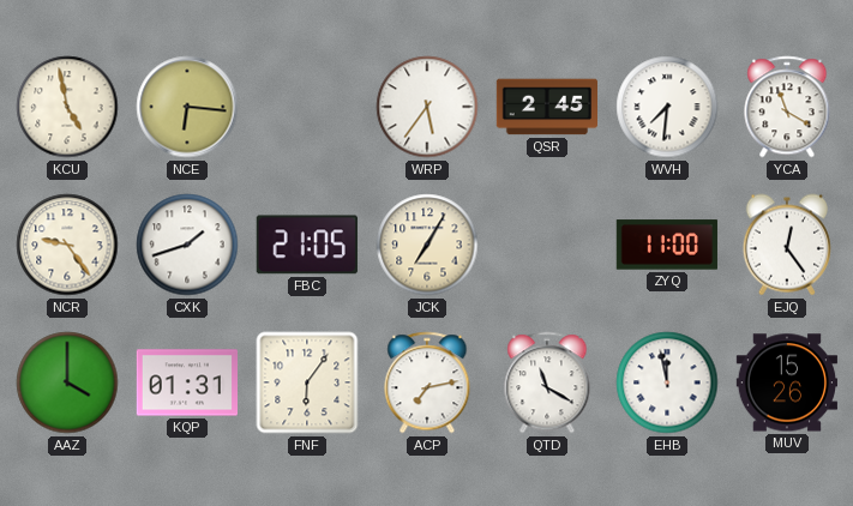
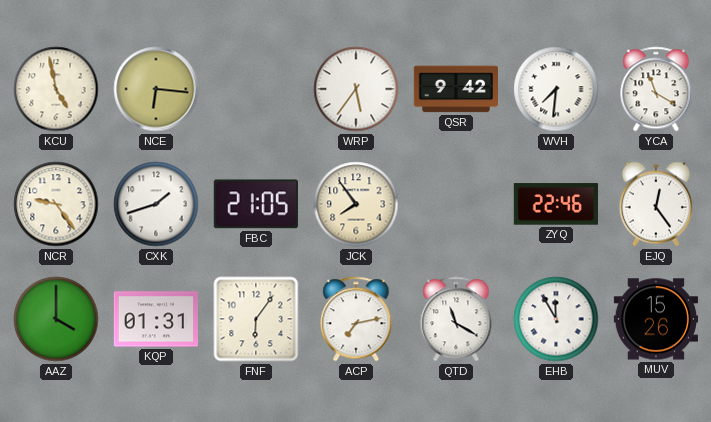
QSR: 2:45 -> 9:42
JCK: 7:05 -> 7:54
ZYQ: 11:00 -> 22:46
EHB: 11:58 -> 11:55
